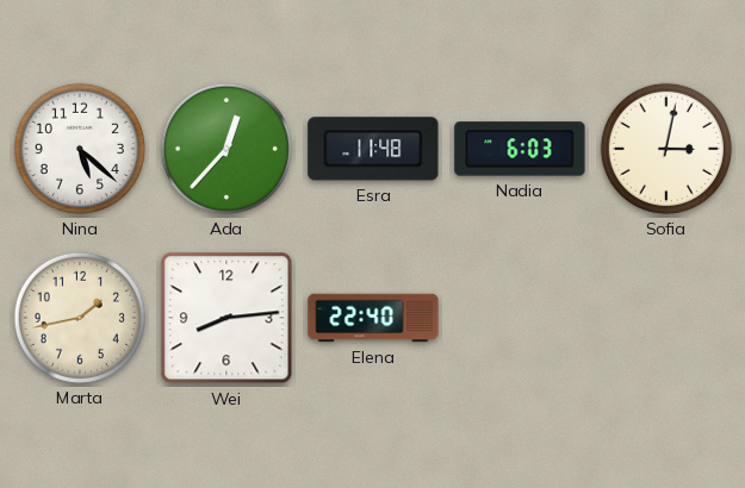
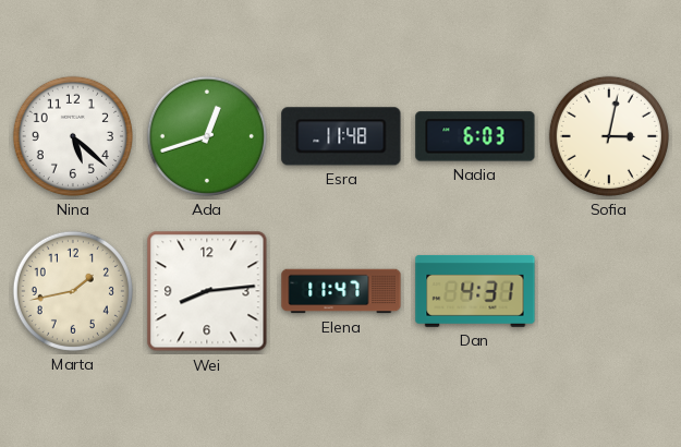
Ada: 12:37 -> 12:42
Elena: 22:40 -> 11:47
Dan: none -> 4:31
